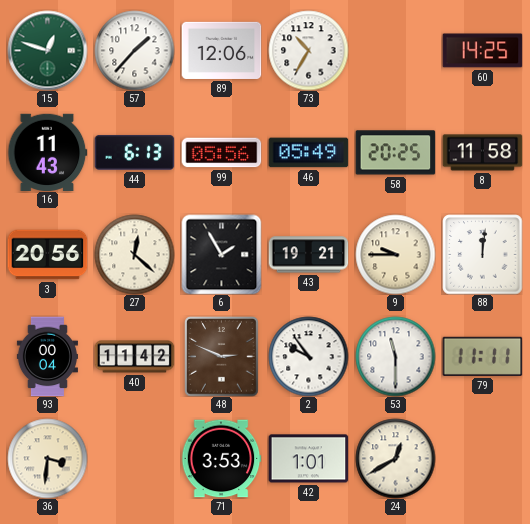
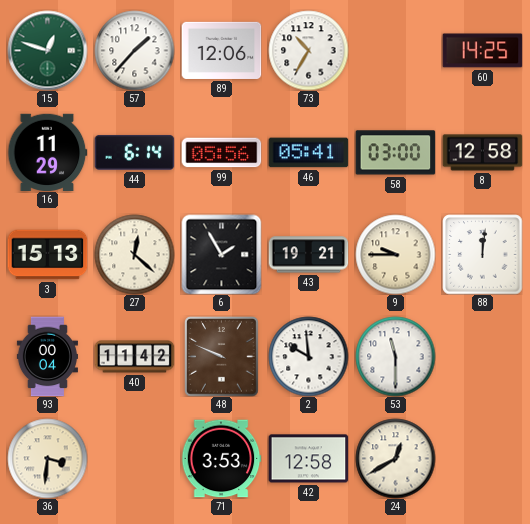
16: 11:43 -> 11:29
44: 6:13 -> 6:14
46: 05:49 -> 05:41
58: 20:25 -> 03:00
8: 11:58 -> 12:58
3: 20:56 -> 15:13
48: 2:49 -> 9:49
2: 9:54 -> 9:59
79: 11:11 -> none
42: 1:01 -> 12:58
